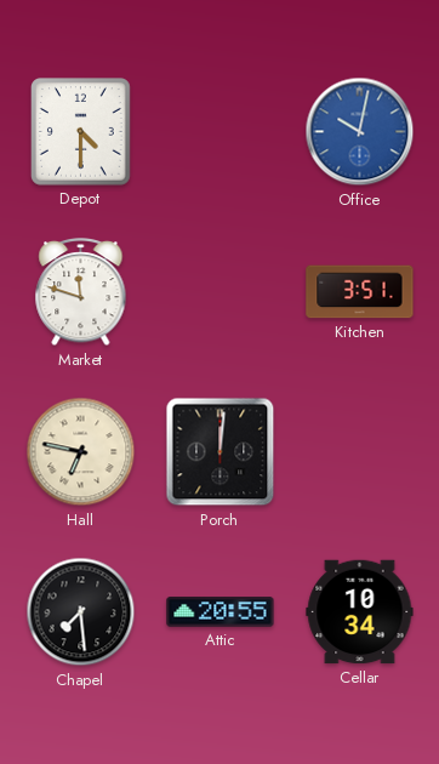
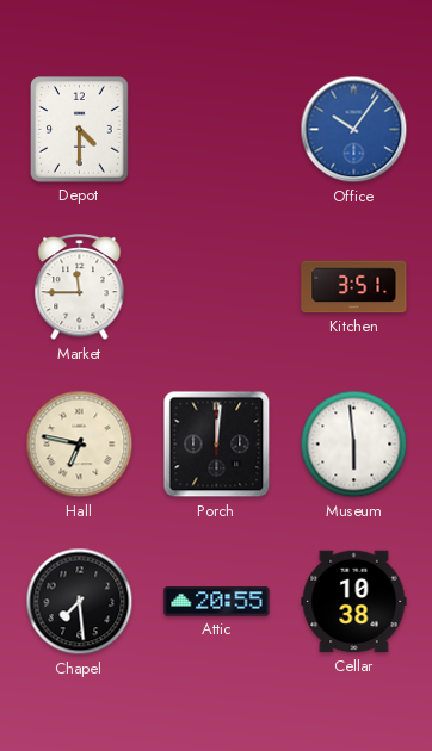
Office: 10:02 -> 10:06
Market: 11:48 -> 11:45
Museum: none -> 5:59
Cellar: 10:34 -> 10:38
